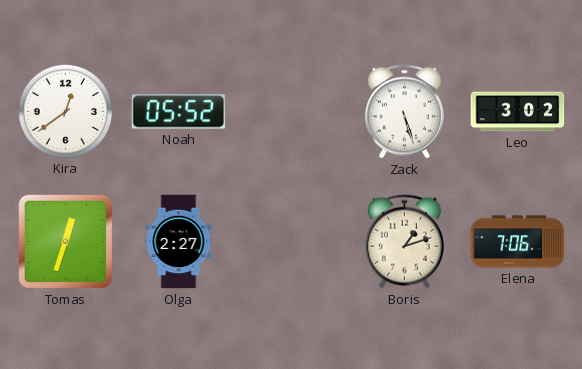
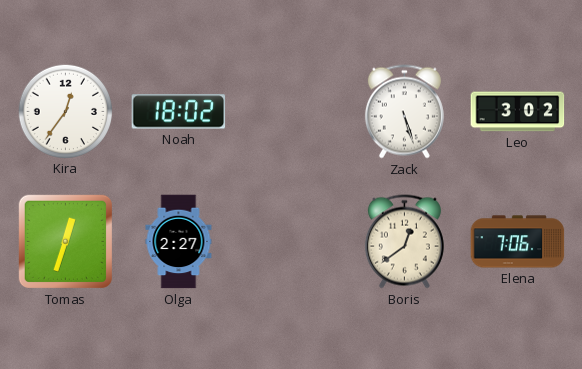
Kira: 12:39 -> 12:36
Noah: 05:52 -> 18:02
Boris: 1:12 -> 12:39
